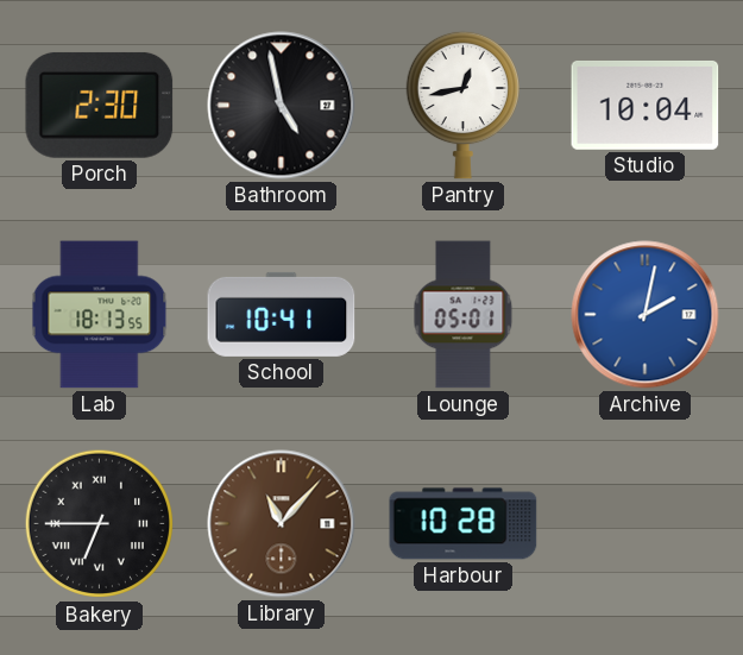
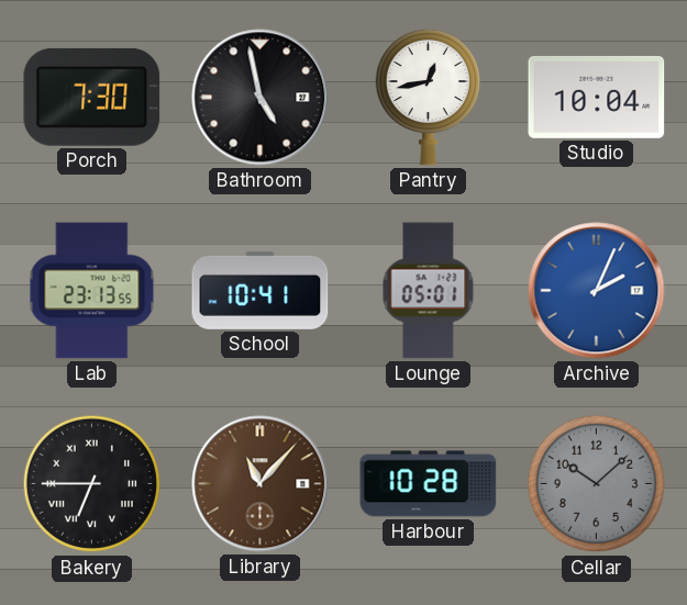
Porch: 2:30 -> 7:30
Lab: 18:13 -> 23:13
Archive: 2:02 -> 2:04
Cellar: none -> 10:08
